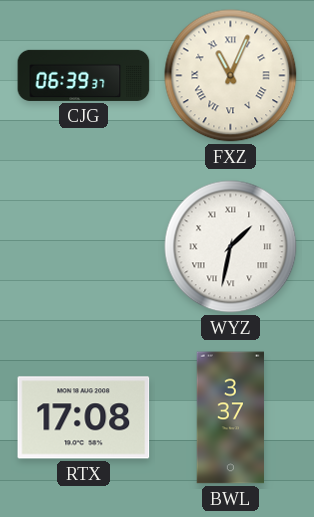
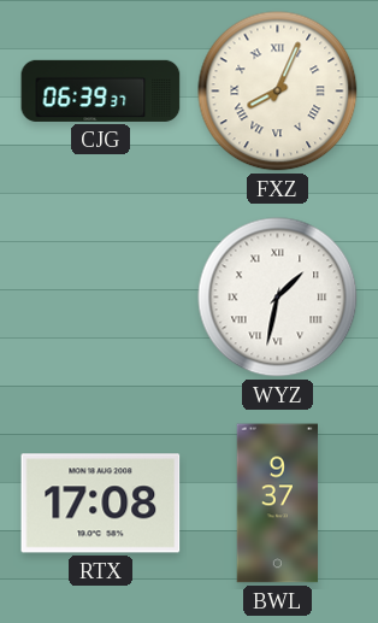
FXZ: 11:04 -> 8:04
BWL: 3:37 -> 9:37
